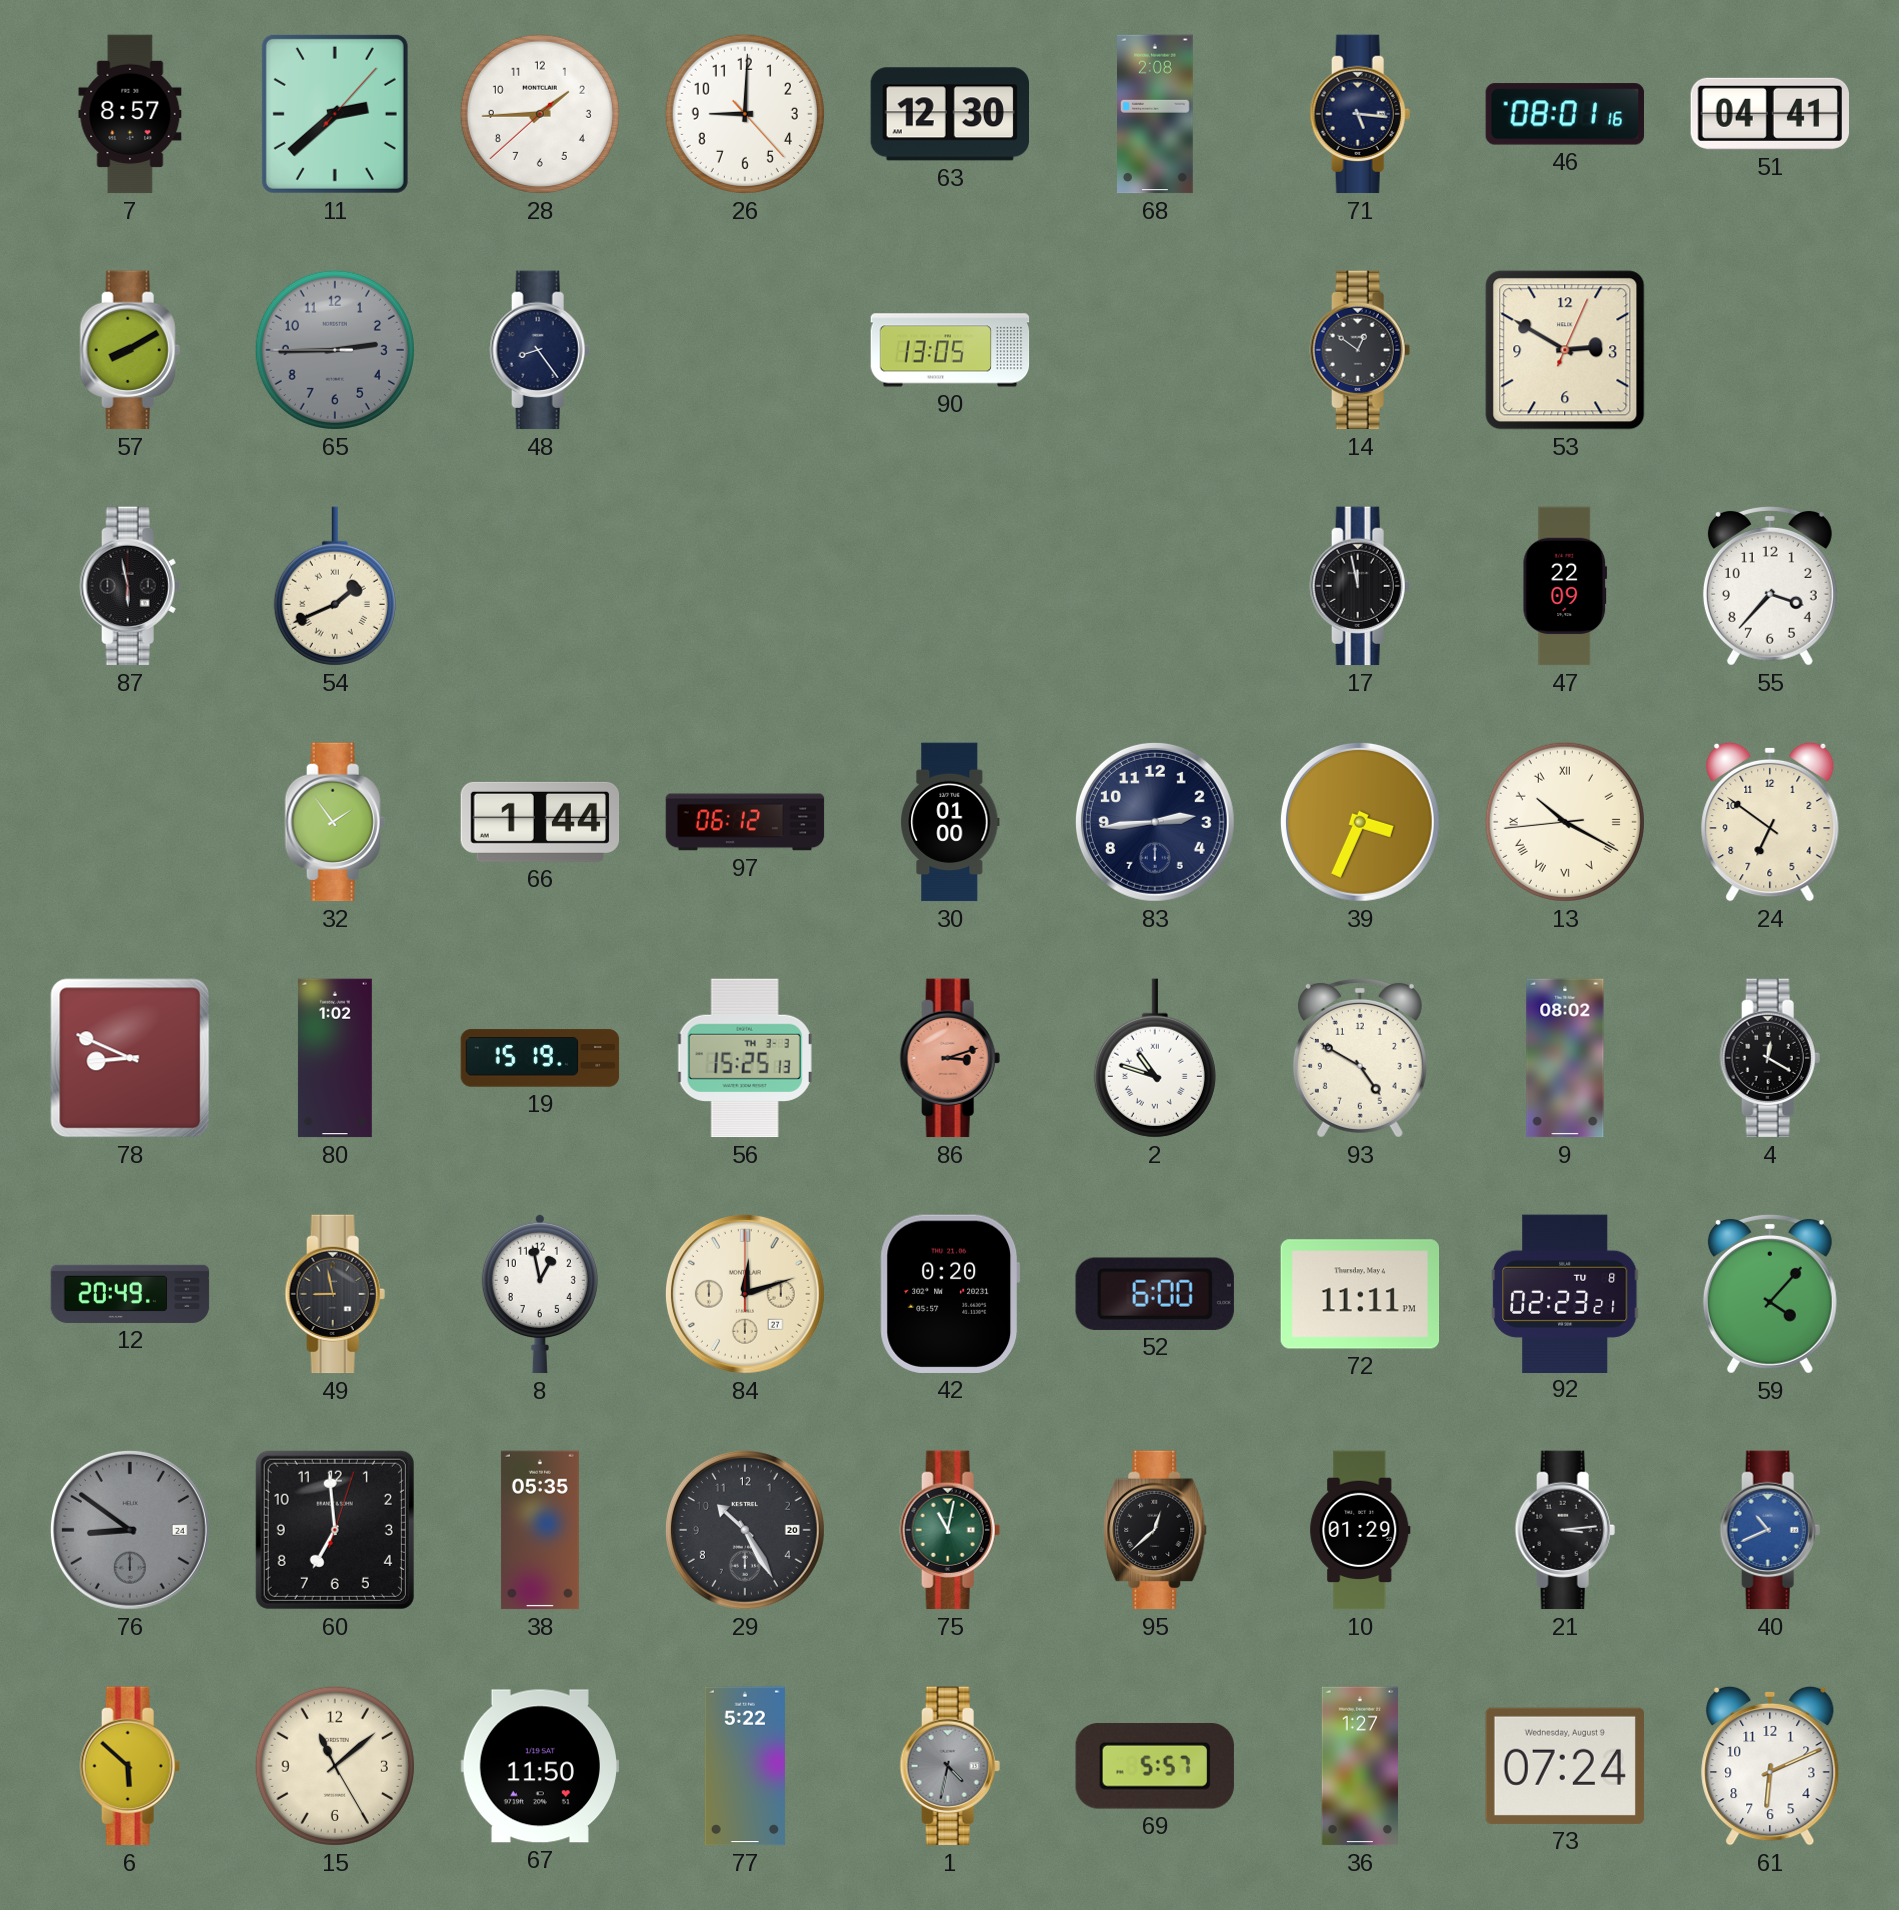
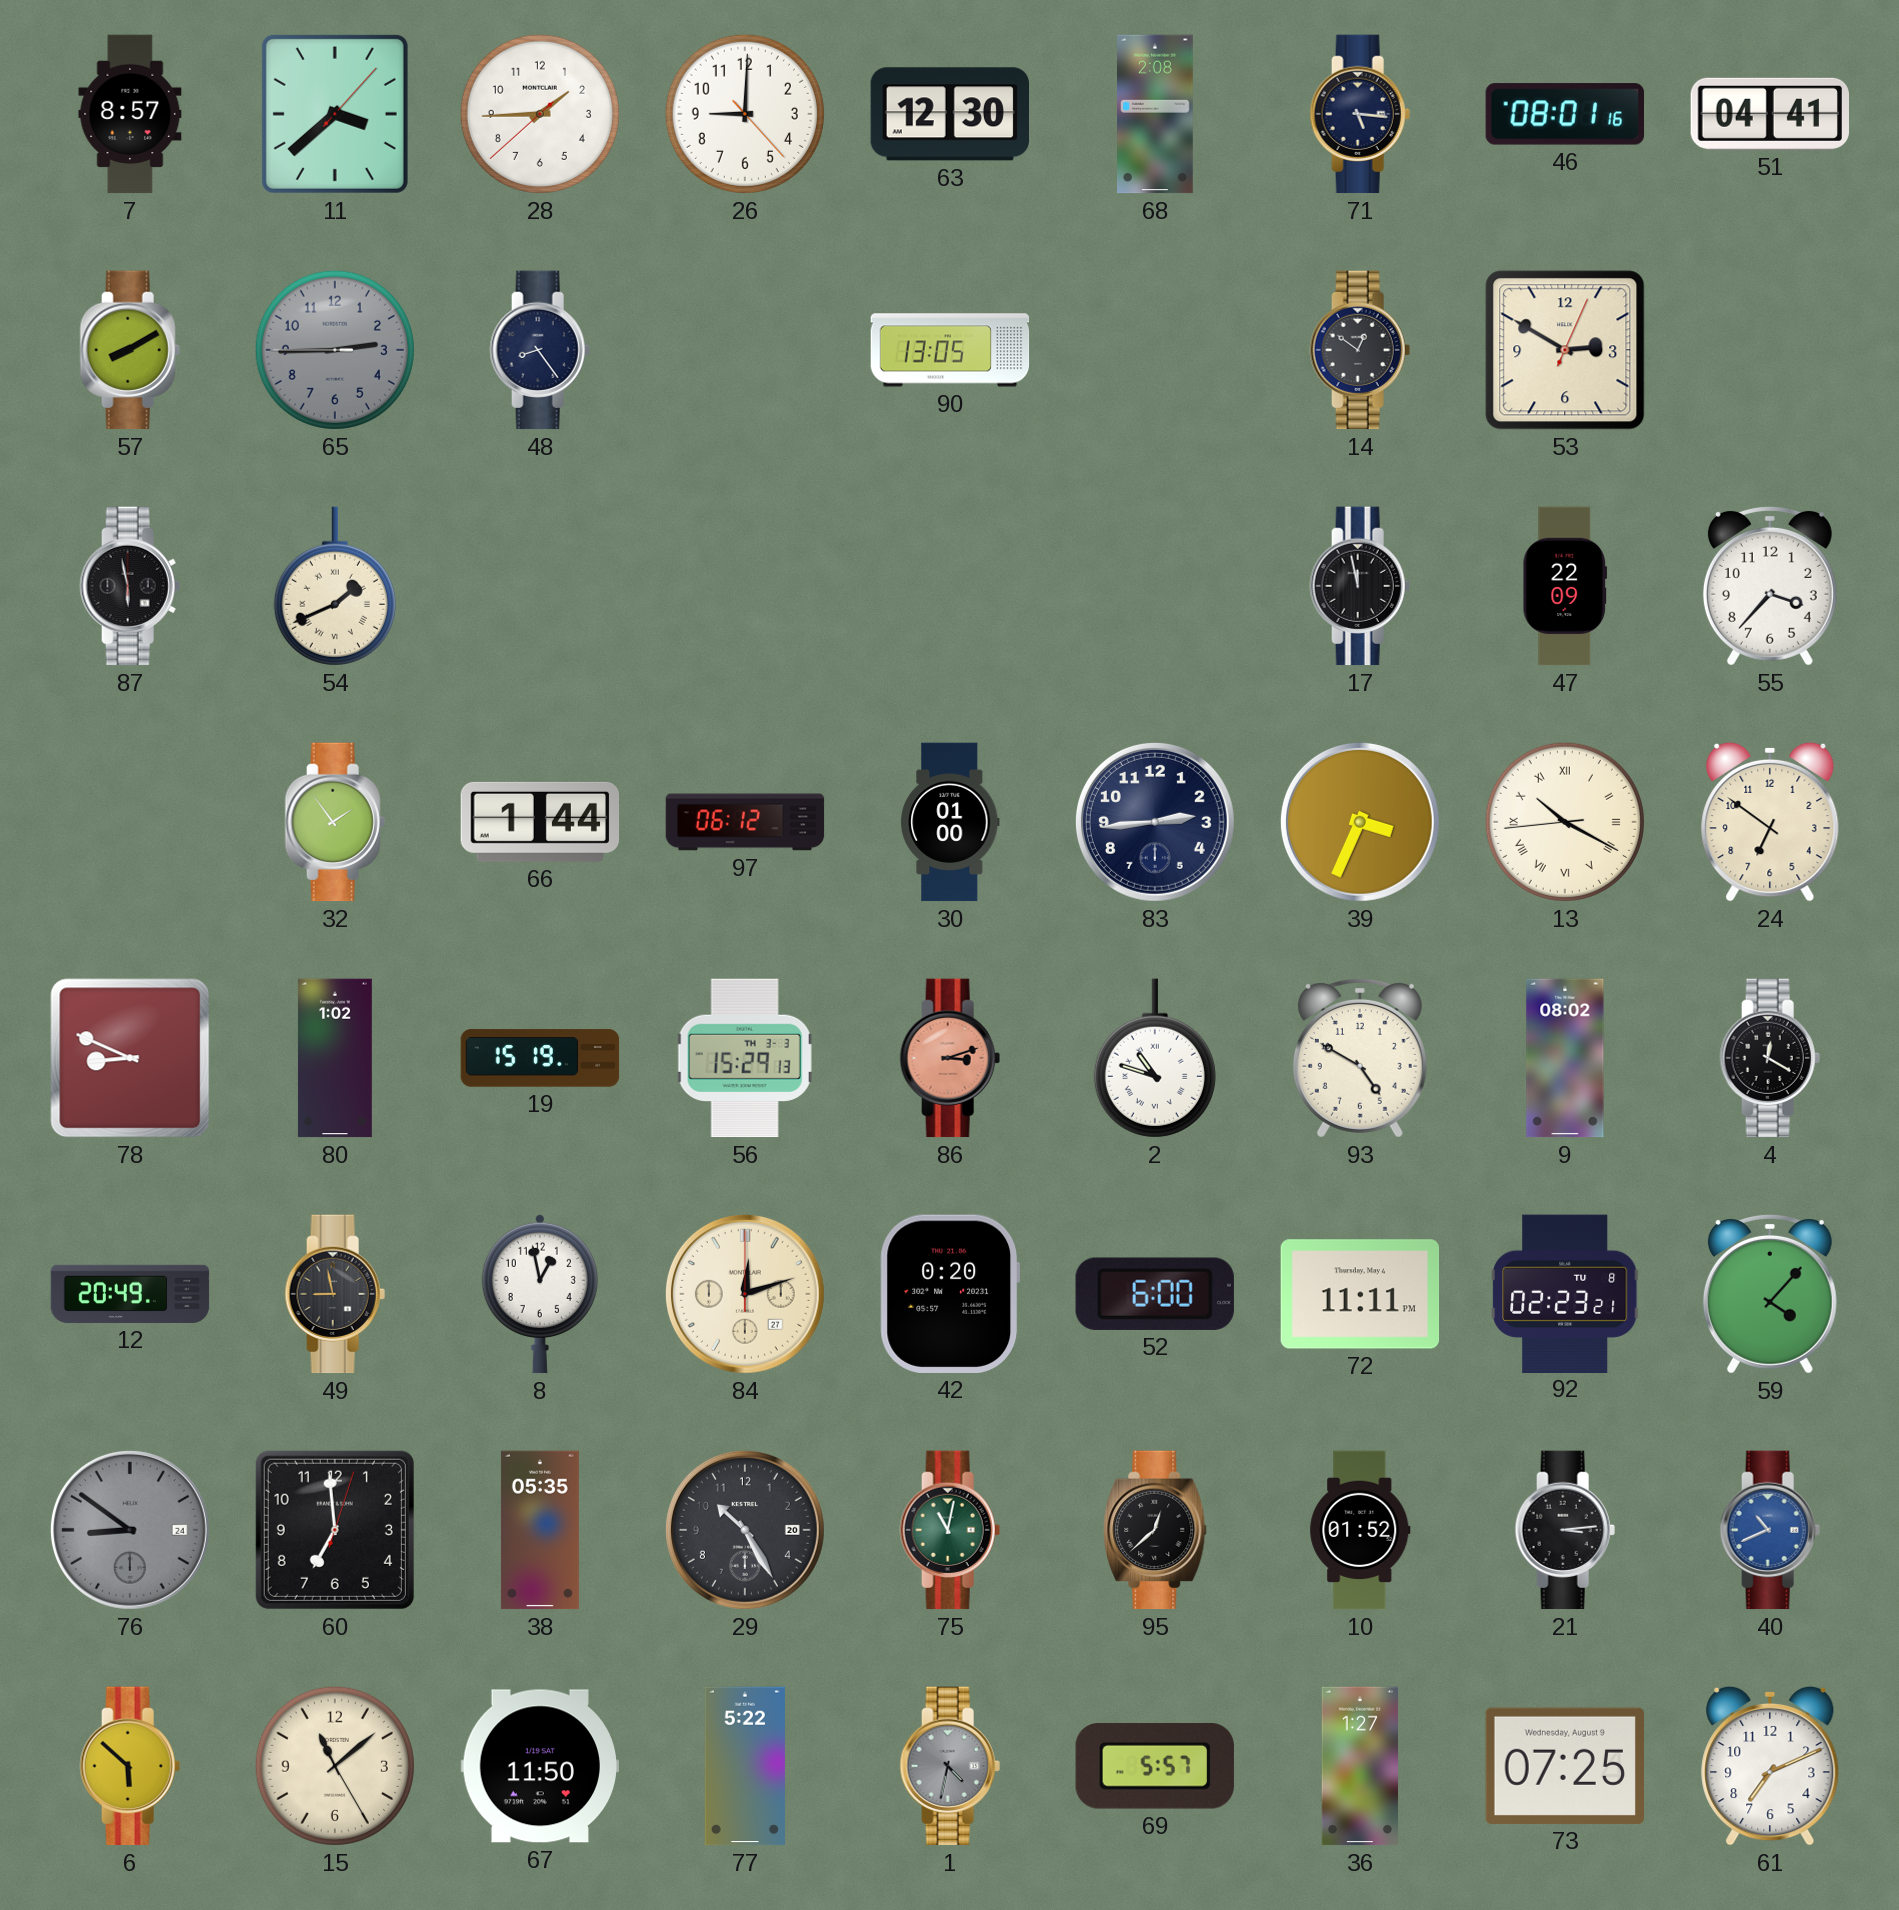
11: 2:38 -> 3:38
56: 15:25 -> 15:29
10: 01:29 -> 01:52
73: 07:24 -> 07:25
61: 6:11 -> 7:11
